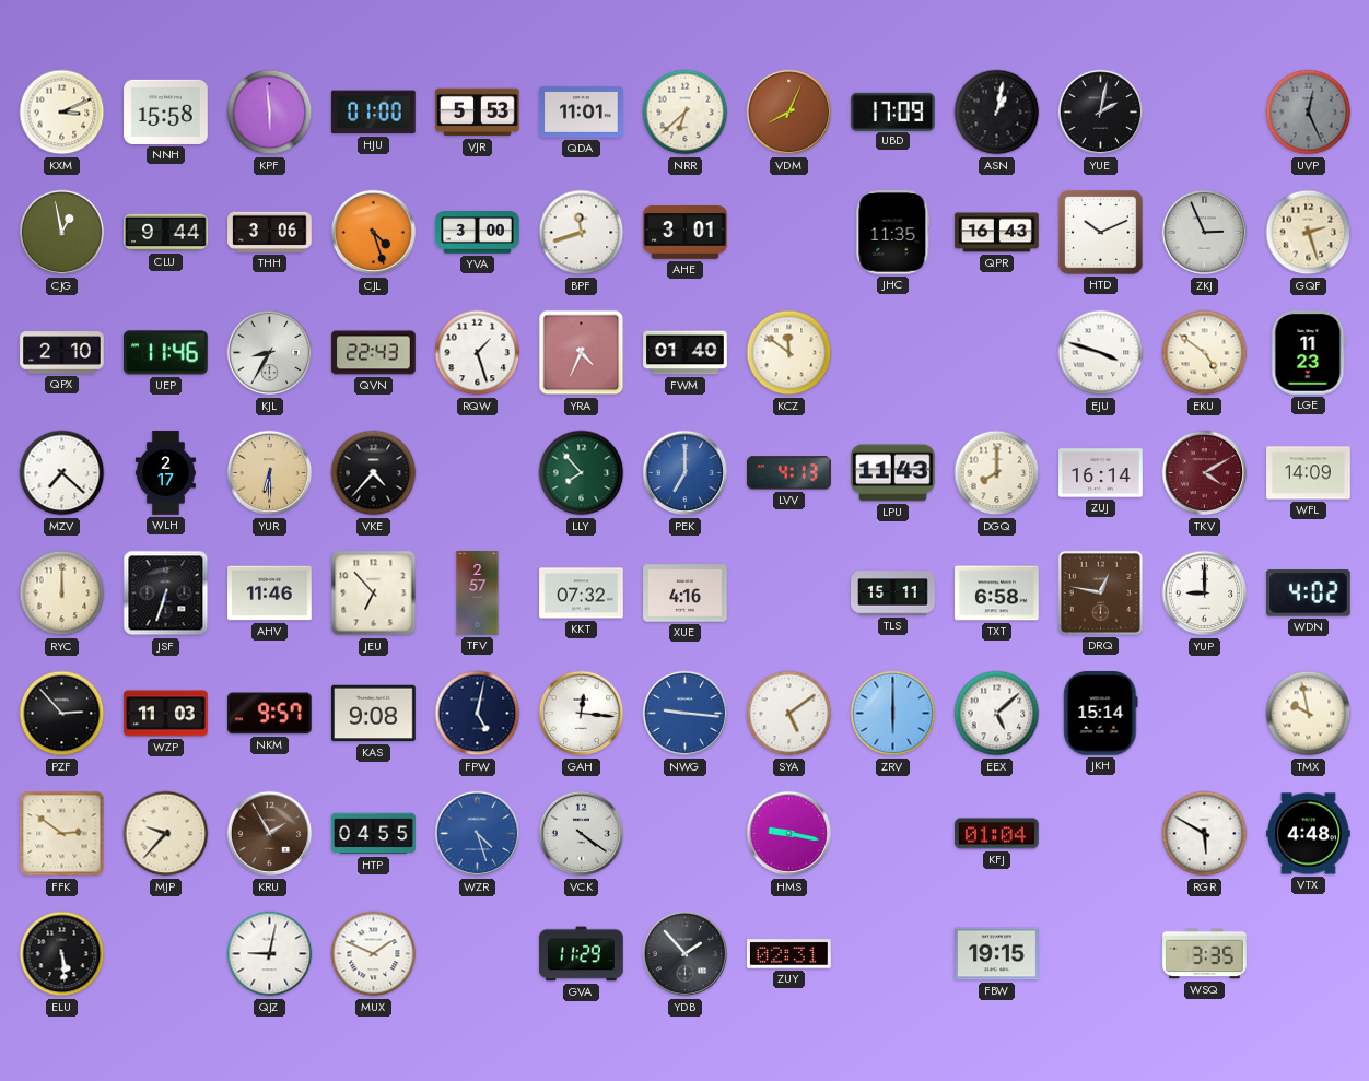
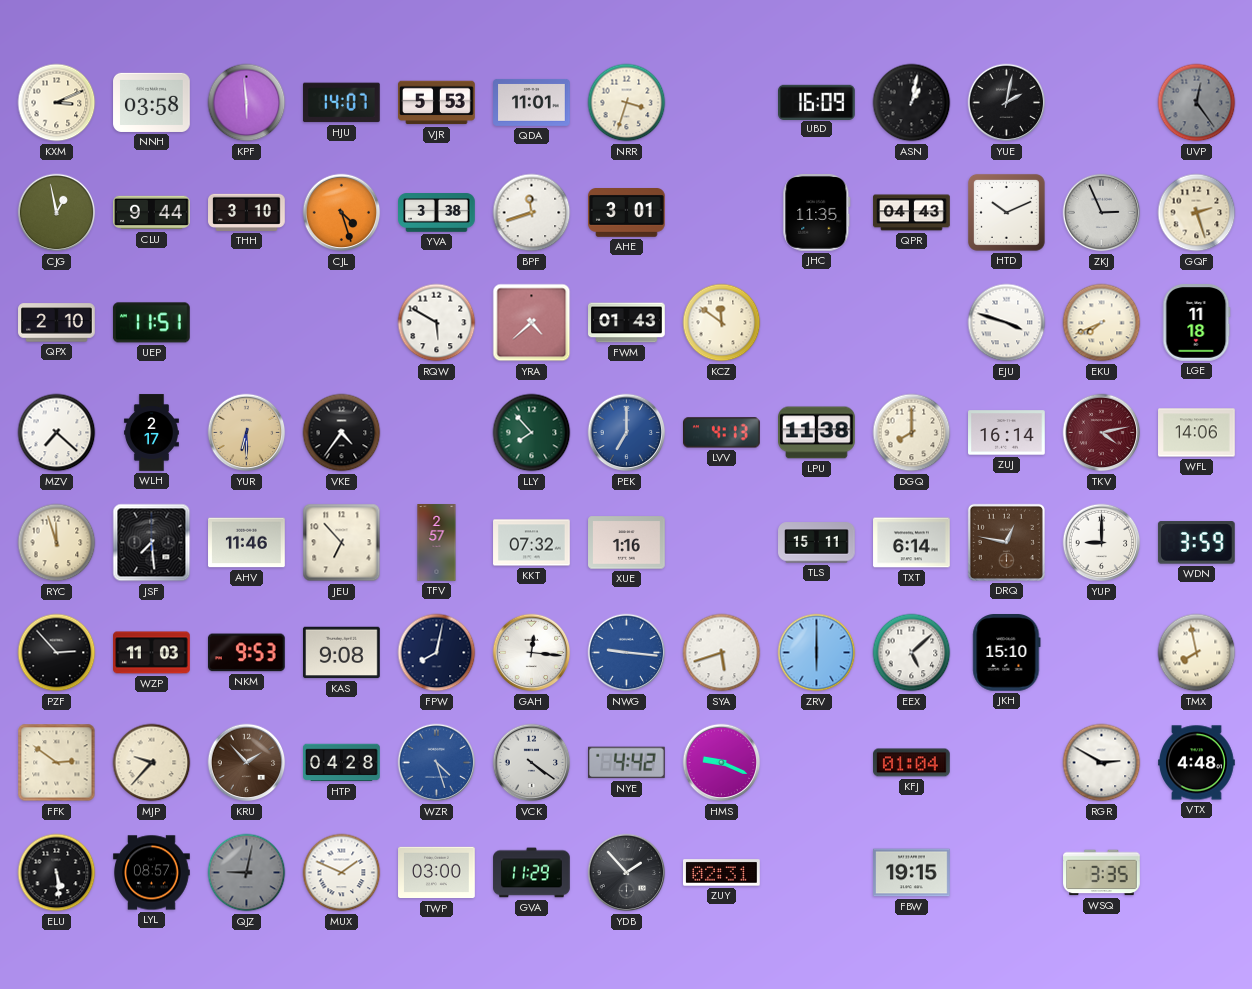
NNH: 15:58 -> 03:58
HJU: 01:00 -> 14:07
NRR: 6:38 -> 3:33
VDM: 8:04 -> none
UBD: 17:09 -> 16:09
UVP: 12:26 -> 12:24
THH: 3:06 -> 3:10
YVA: 3:00 -> 3:38
QPR: 16:43 -> 04:43
UEP: 11:46 -> 11:51
KJL: 8:35 -> none
QVN: 22:43 -> none
RQW: 1:27 -> 5:50
YRA: 4:34 -> 4:38
FWM: 01:40 -> 01:43
EKU: 4:51 -> 7:41
LGE: 11:23 -> 11:18
VKE: 4:37 -> 4:36
LPU: 11:43 -> 11:38
TKV: 4:10 -> 4:13
WFL: 14:09 -> 14:06
RYC: 12:00 -> 11:57
JSF: 6:33 -> 7:29
XUE: 4:16 -> 1:16
TXT: 6:58 -> 6:14
WDN: 4:02 -> 3:59
NKM: 9:57 -> 9:53
FPW: 5:02 -> 8:02
SYA: 5:09 -> 5:42
JKH: 15:14 -> 15:10
TMX: 9:58 -> 7:58
KRU: 1:55 -> 1:53
HTP: 04:55 -> 04:28
NYE: none -> 4:42
HMS: 9:17 -> 9:19
RGR: 5:50 -> 2:50
LYL: none -> 08:57
QJZ dial: white -> grey
TWP: none -> 03:00
